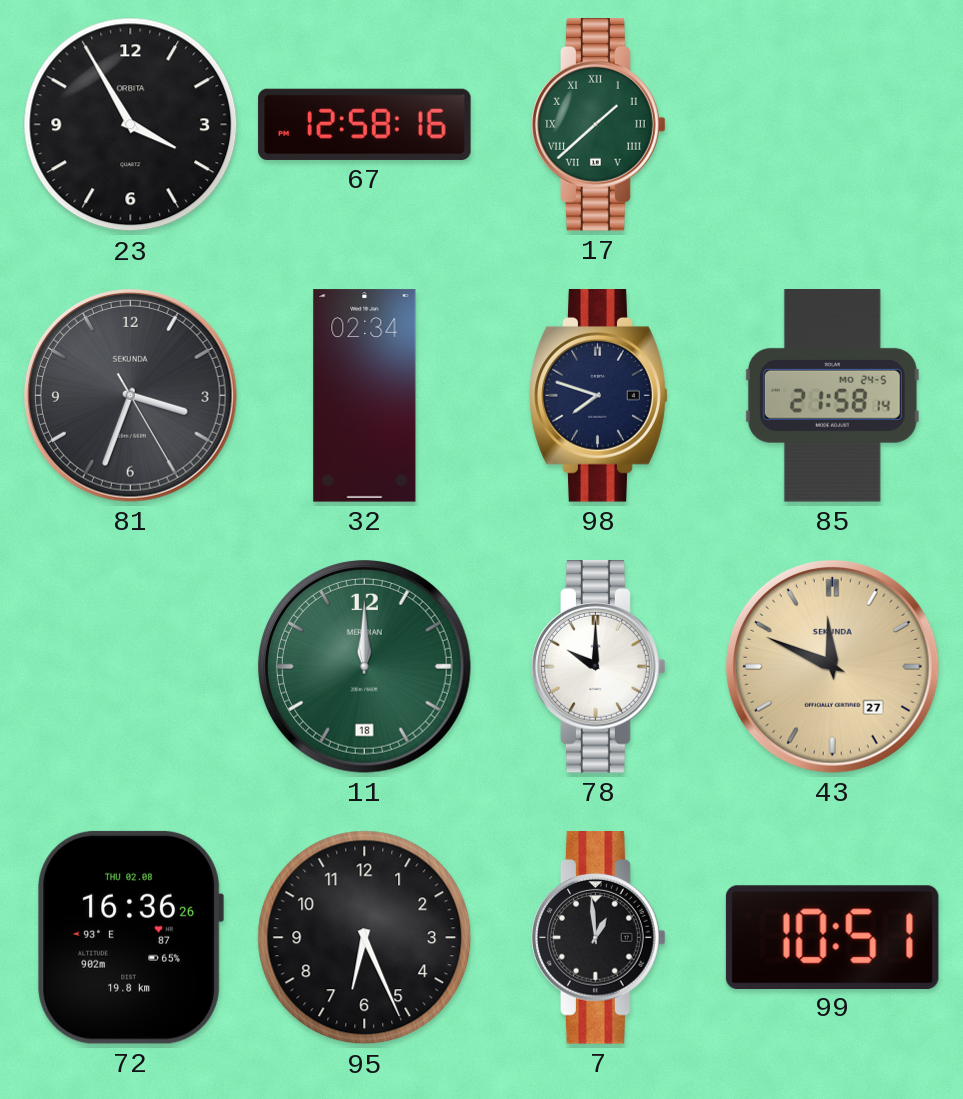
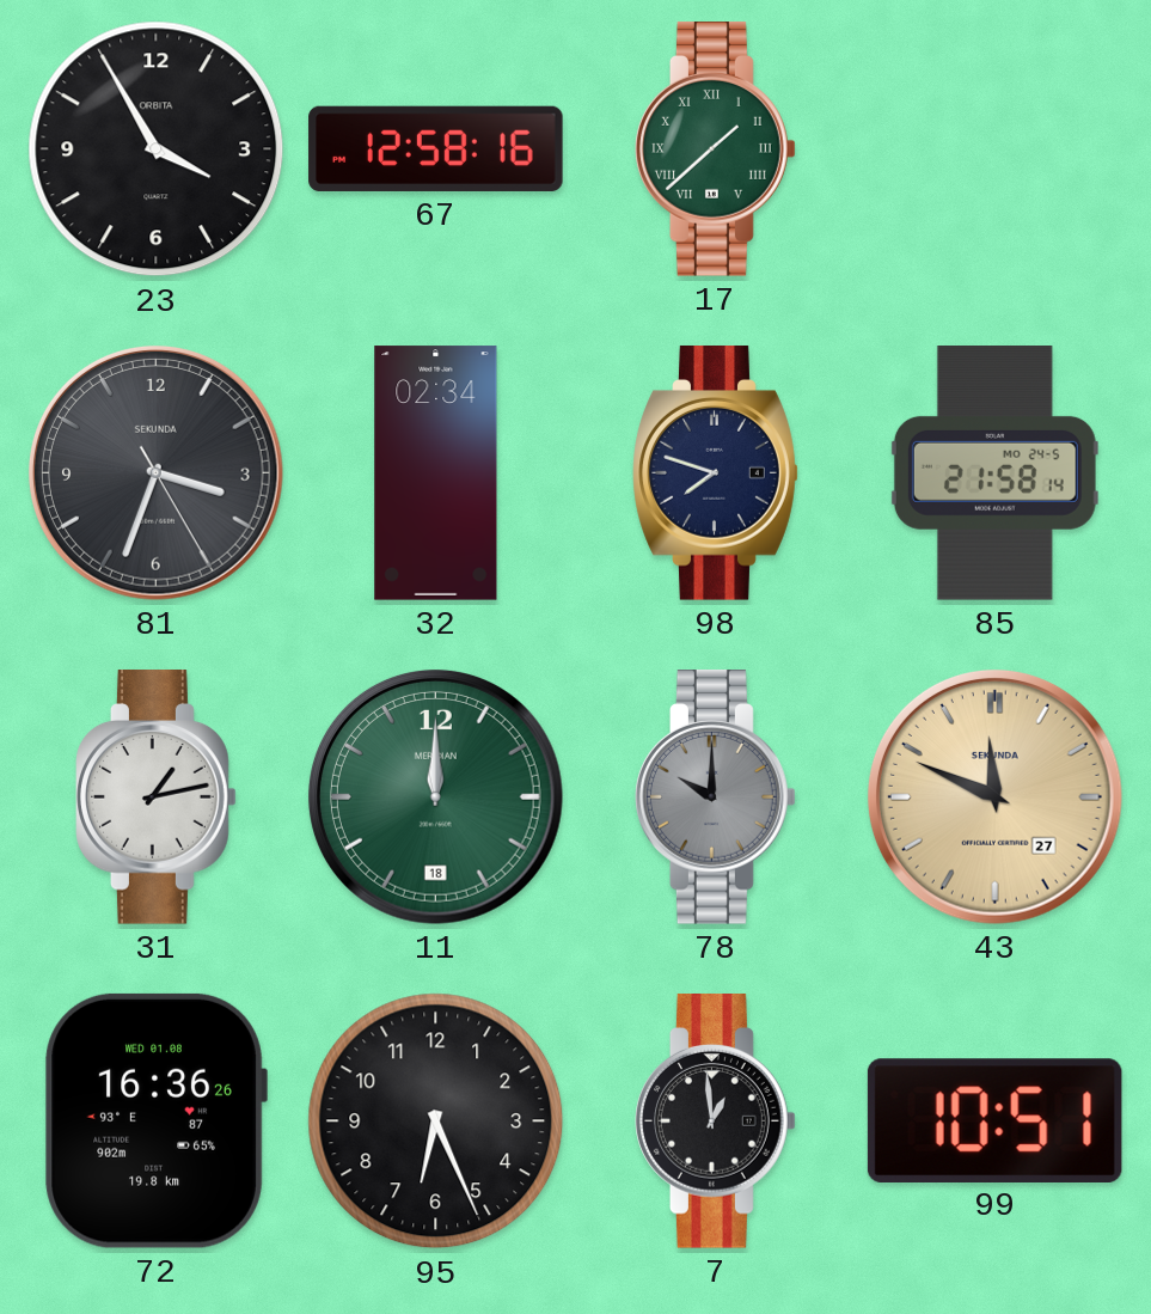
31: none -> 1:13
78 dial: white -> grey
72 date: THU 02.08 -> WED 01.08
